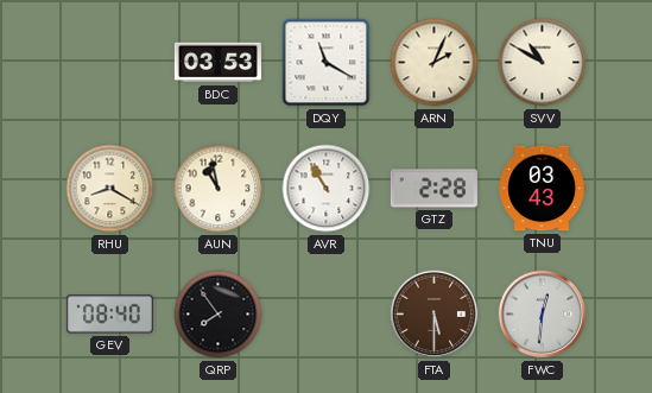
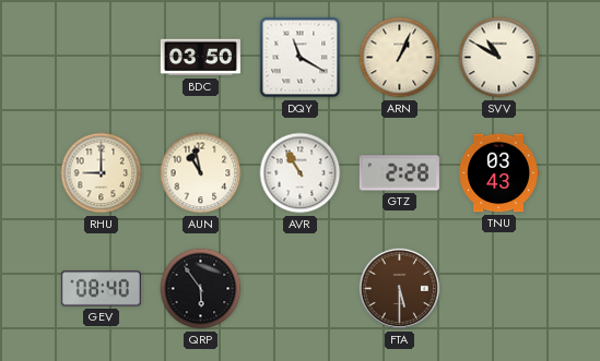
BDC: 03:53 -> 03:50
ARN: 2:04 -> 1:04
RHU: 8:20 -> 9:00
QRP: 7:54 -> 5:54
FWC: 12:31 -> none
